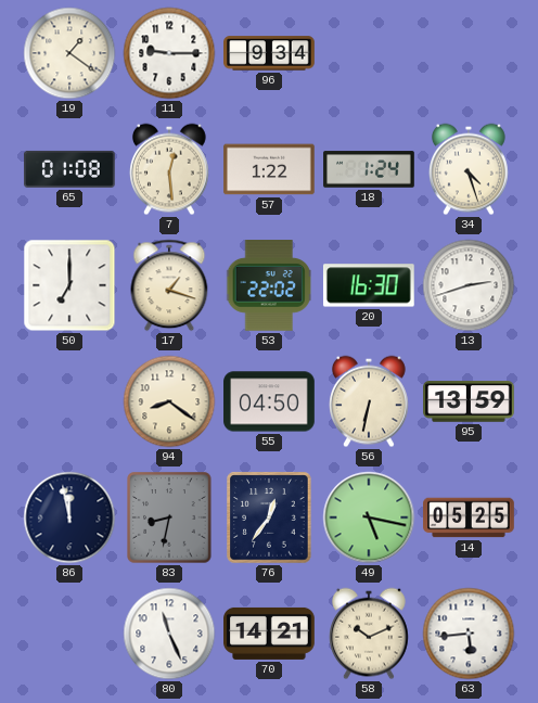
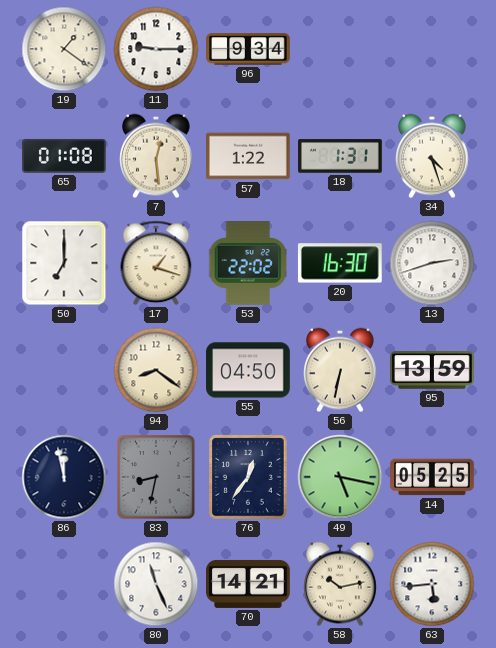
18: 1:24 -> 1:31
58: 10:11 -> 10:13
